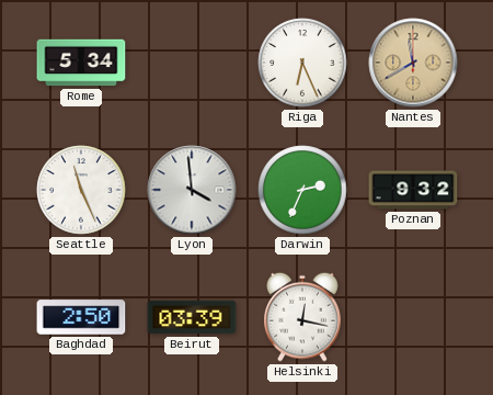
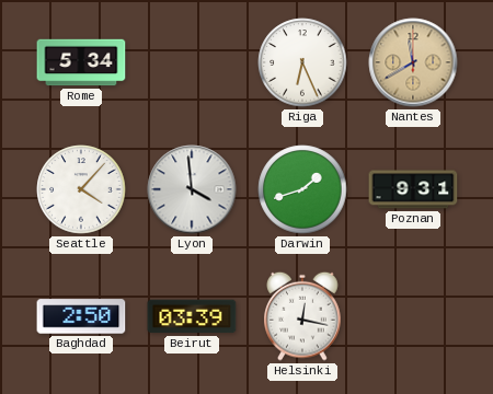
Seattle: 11:26 -> 4:07
Darwin: 2:34 -> 1:42
Poznan: 9:32 -> 9:31
